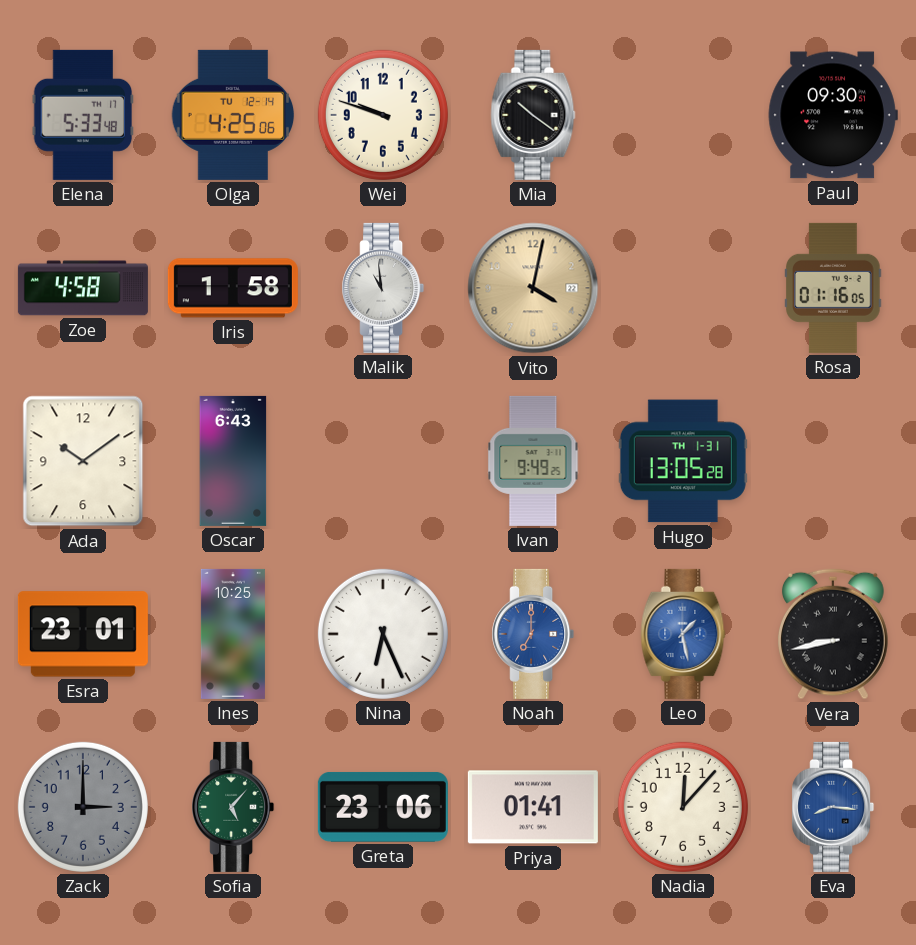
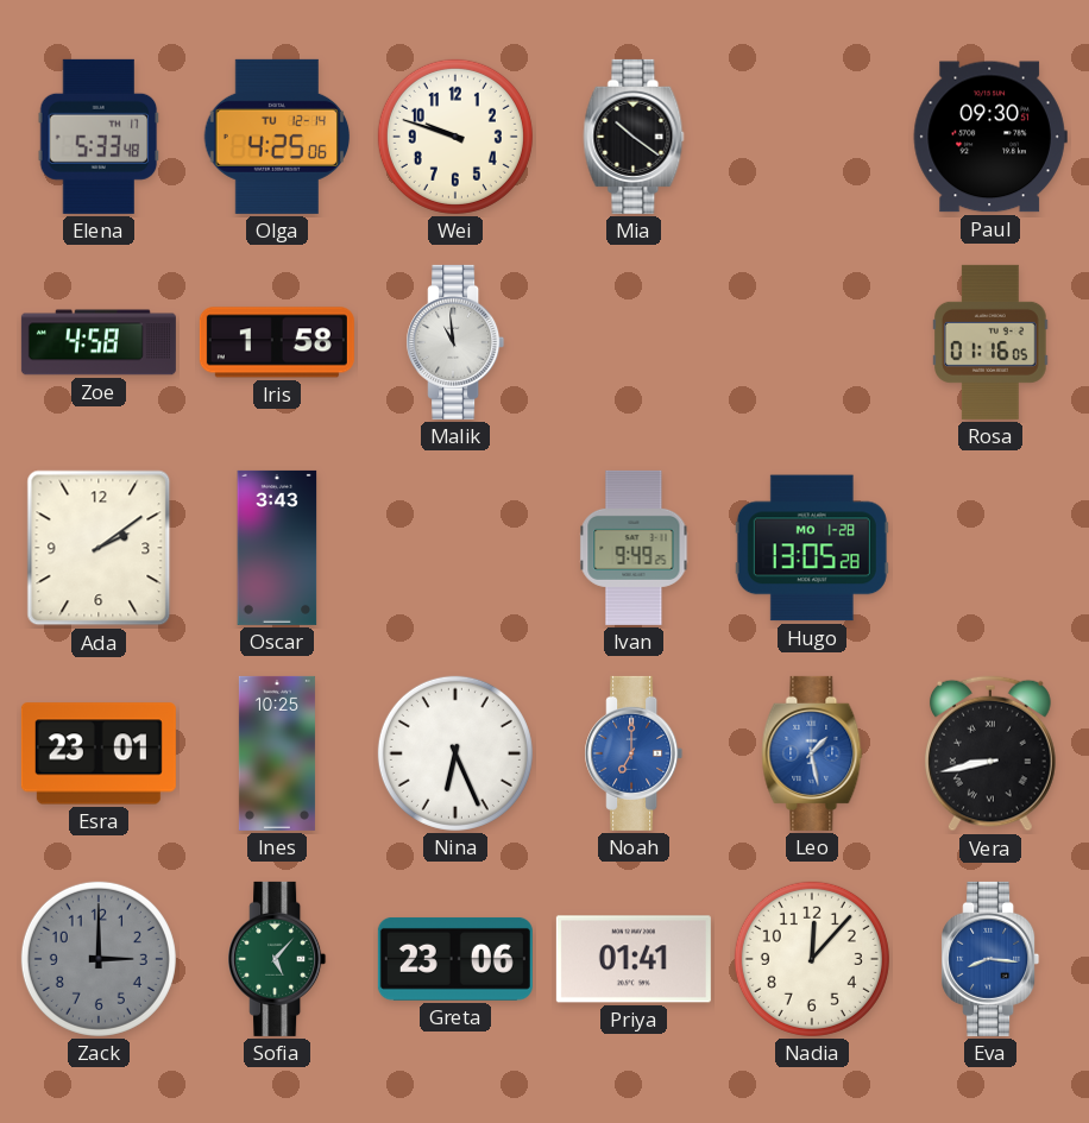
Vito: 4:02 -> none
Ada: 10:09 -> 2:09
Oscar: 6:43 -> 3:43
Hugo date: TH 1-31 -> MO 1-28
